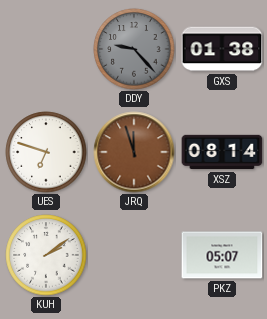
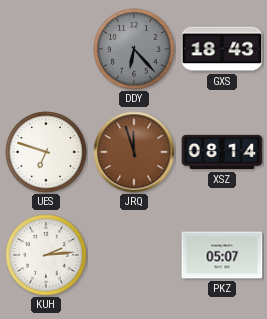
DDY: 9:23 -> 6:23
GXS: 01:38 -> 18:43
KUH: 2:09 -> 2:14
